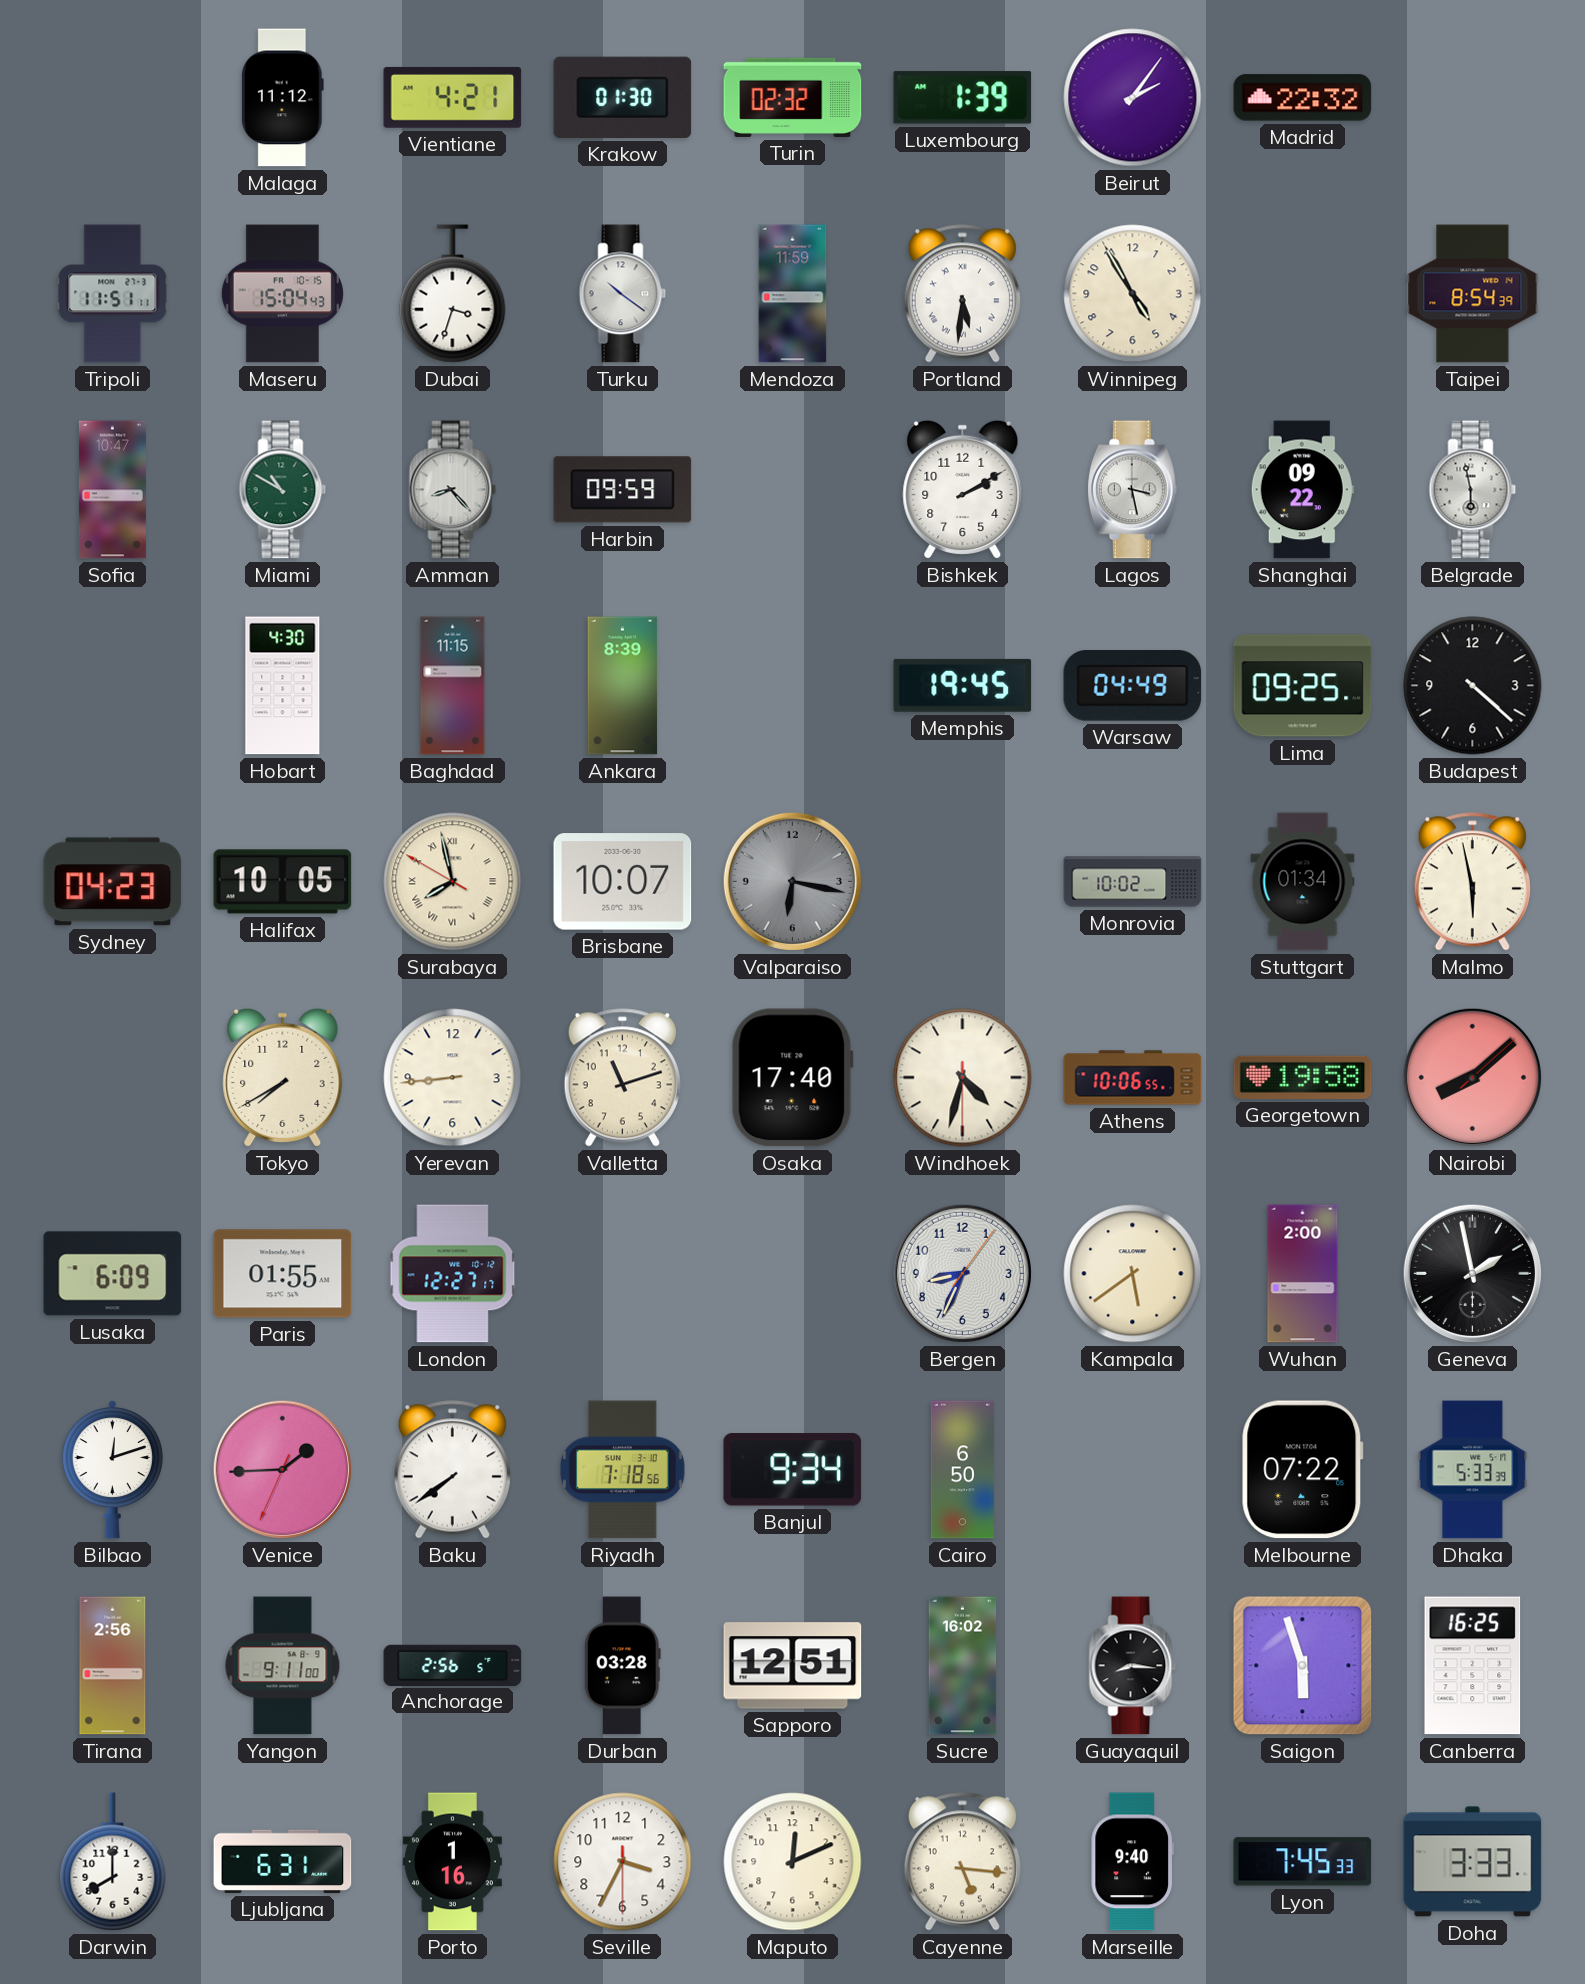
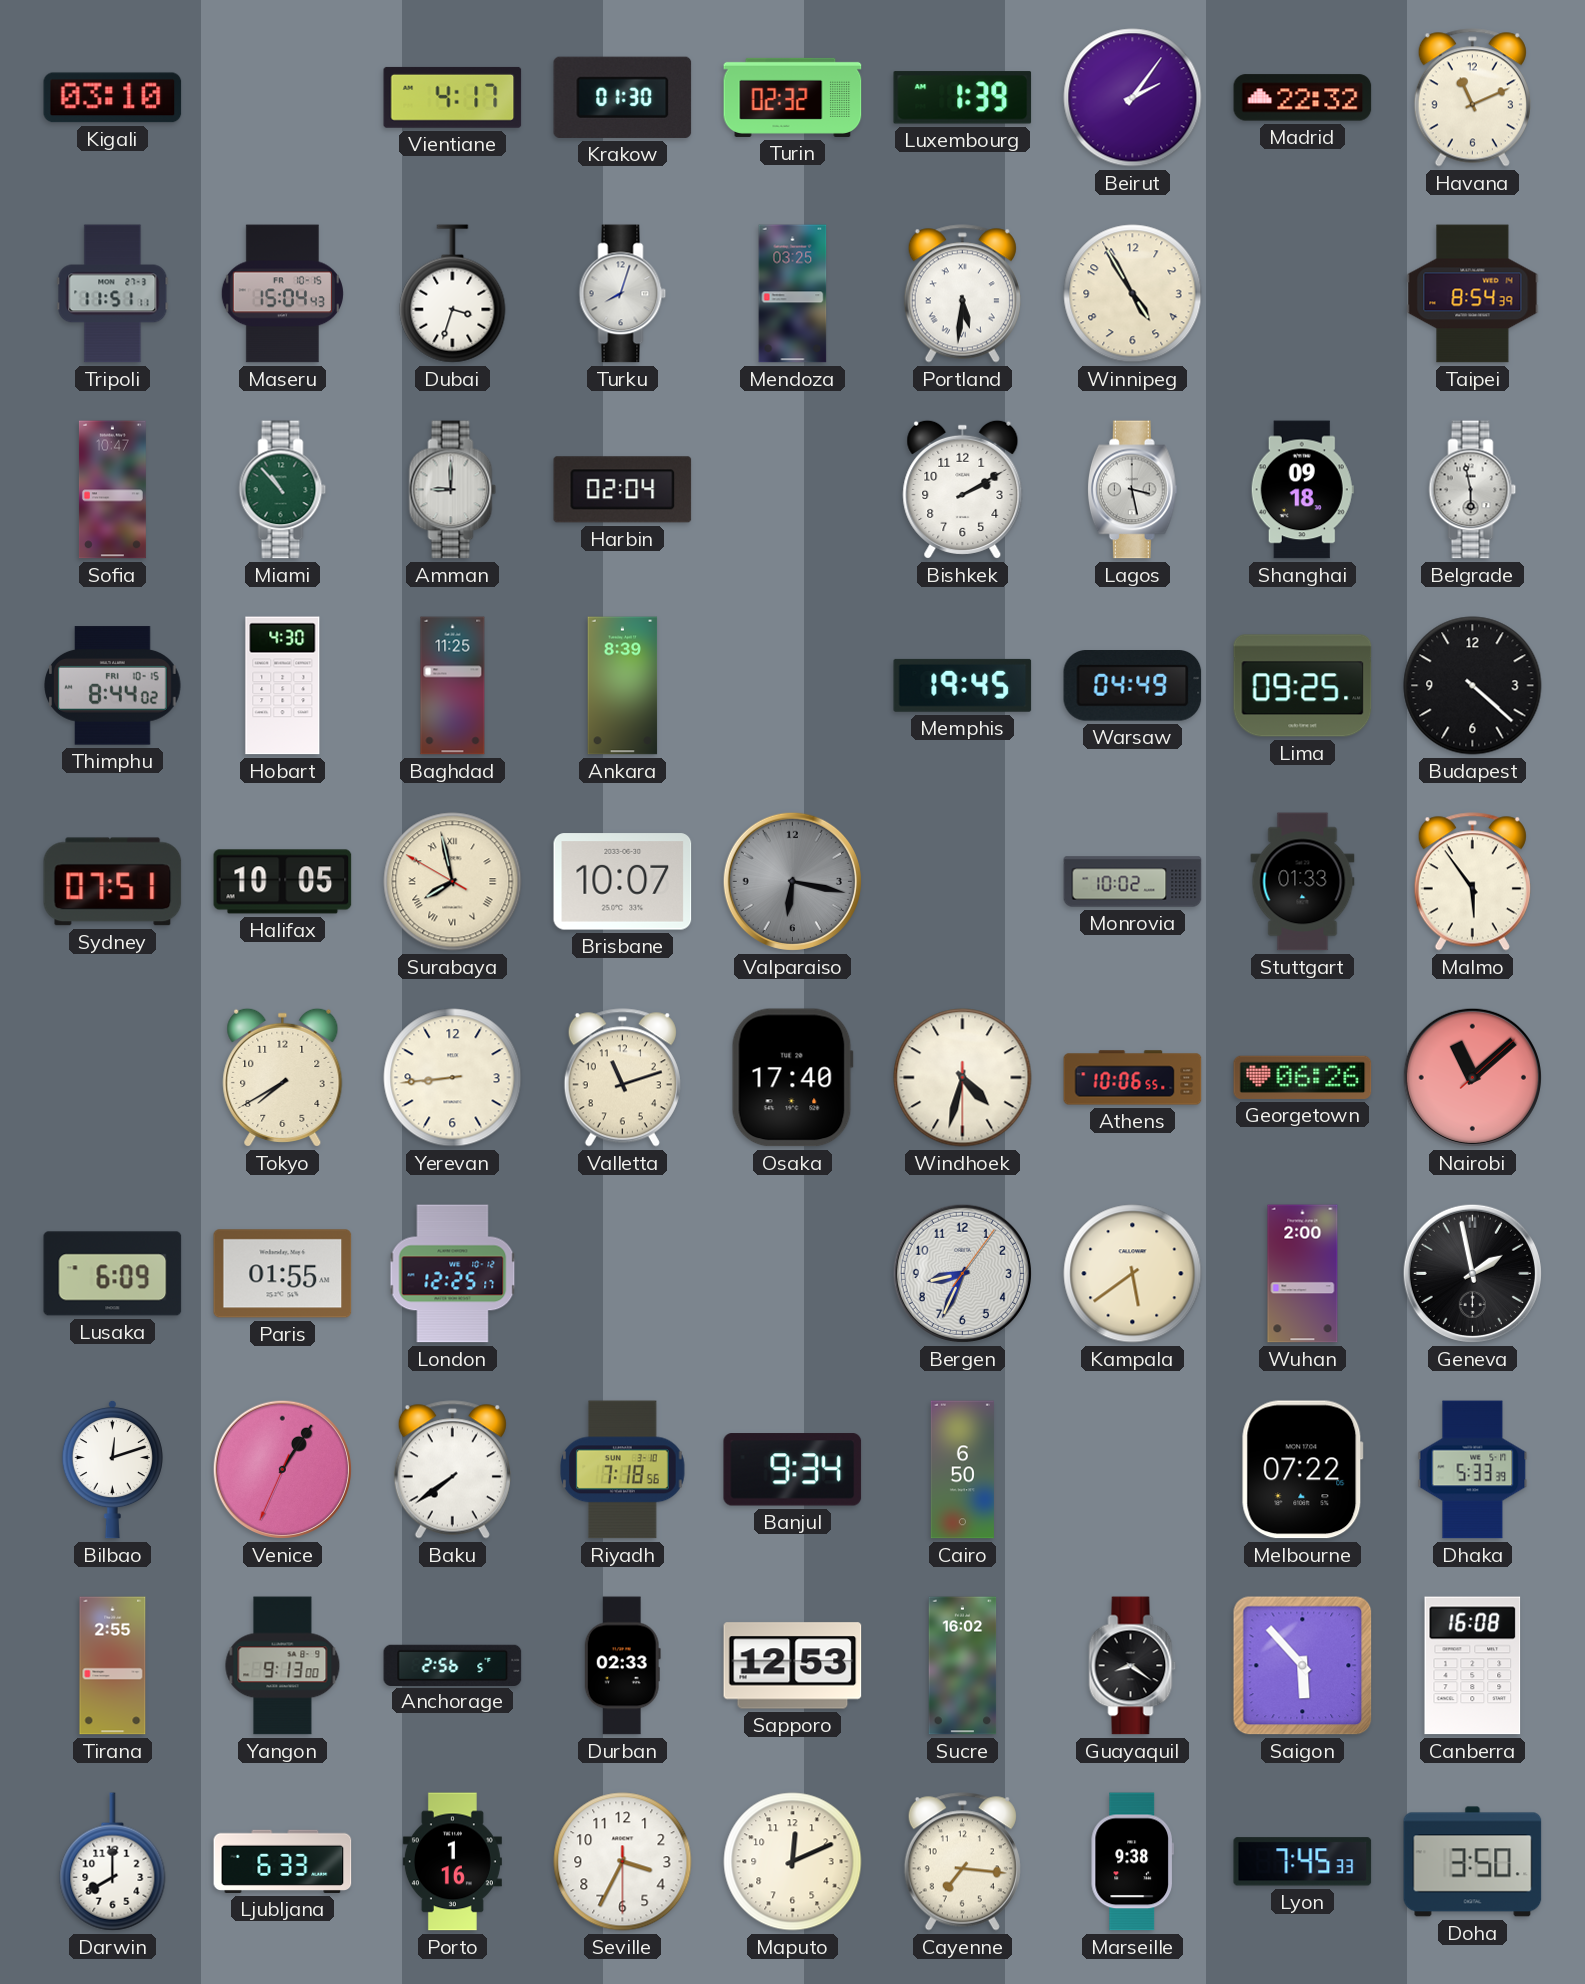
Kigali: none -> 03:10
Malaga: 11:12 -> none
Vientiane: 4:21 -> 4:17
Havana: none -> 11:11
Turku: 10:21 -> 8:03
Mendoza: 11:59 -> 03:25
Miami: 10:50 -> 10:53
Amman: 8:23 -> 9:00
Harbin: 09:59 -> 02:04
Shanghai: 09:22 -> 09:18
Thimphu: none -> 8:44
Baghdad: 11:15 -> 11:25
Sydney: 04:23 -> 07:51
Stuttgart: 01:34 -> 01:33
Malmo: 5:58 -> 5:54
Georgetown: 19:58 -> 06:26
Nairobi: 8:08 -> 11:08
London: 12:27 -> 12:25
Venice: 1:44 -> 1:05
Tirana: 2:56 -> 2:55
Yangon: 9:11 -> 9:13
Durban: 03:28 -> 02:33
Sapporo: 12:51 -> 12:53
Guayaquil: 8:16 -> 8:21
Saigon: 5:57 -> 5:53
Canberra: 16:25 -> 16:08
Ljubljana: 6:31 -> 6:33
Cayenne: 5:16 -> 7:16
Marseille: 9:40 -> 9:38
Doha: 3:33 -> 3:50
